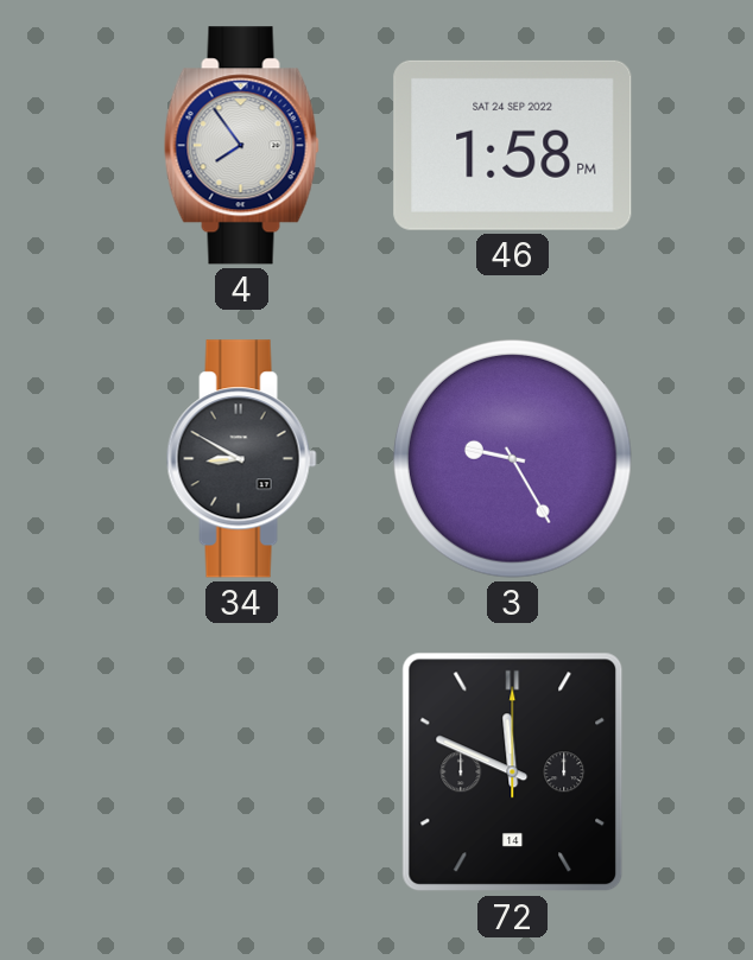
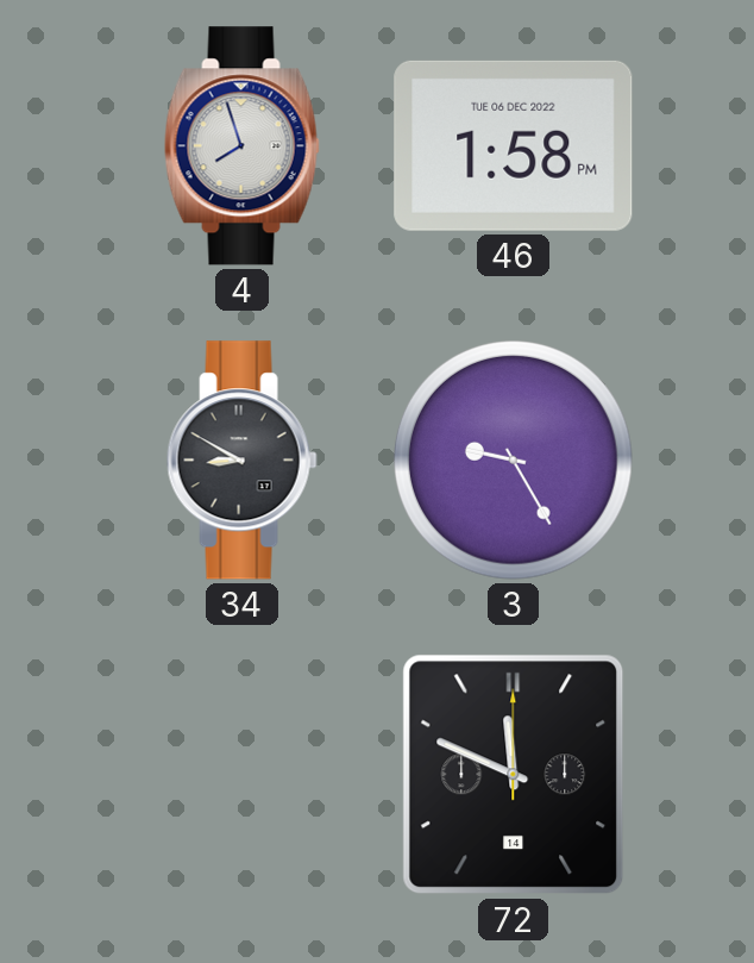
4: 7:54 -> 7:57
46 date: SAT 24 SEP 2022 -> TUE 06 DEC 2022
